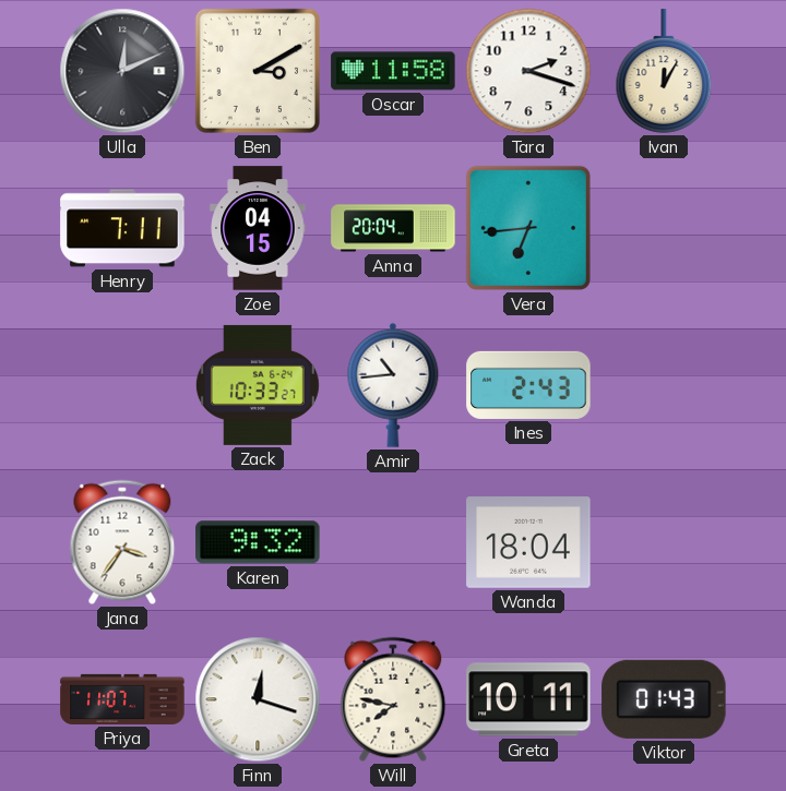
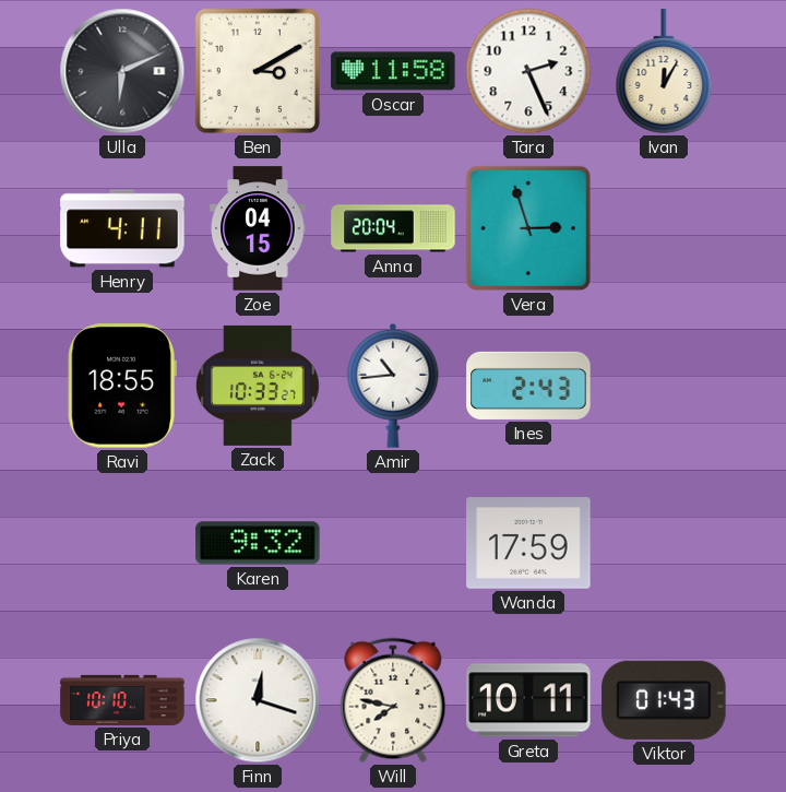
Ulla: 12:11 -> 6:11
Tara: 2:18 -> 2:26
Henry: 7:11 -> 4:11
Vera: 6:44 -> 2:57
Ravi: none -> 18:55
Jana: 3:36 -> none
Wanda: 18:04 -> 17:59
Priya: 11:07 -> 10:10
